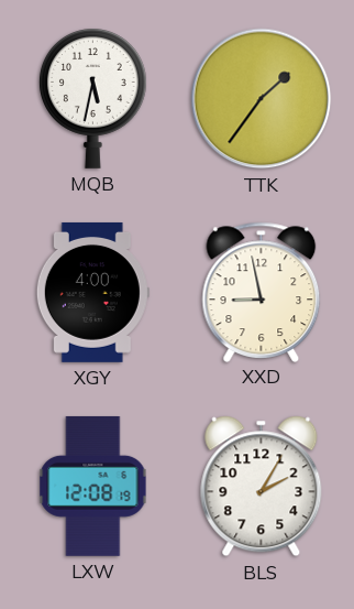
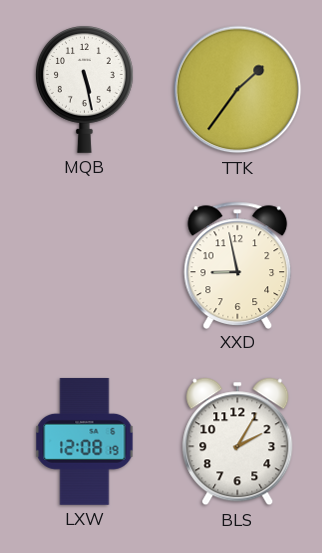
MQB: 5:32 -> 5:28
XGY: 4:00 -> none
